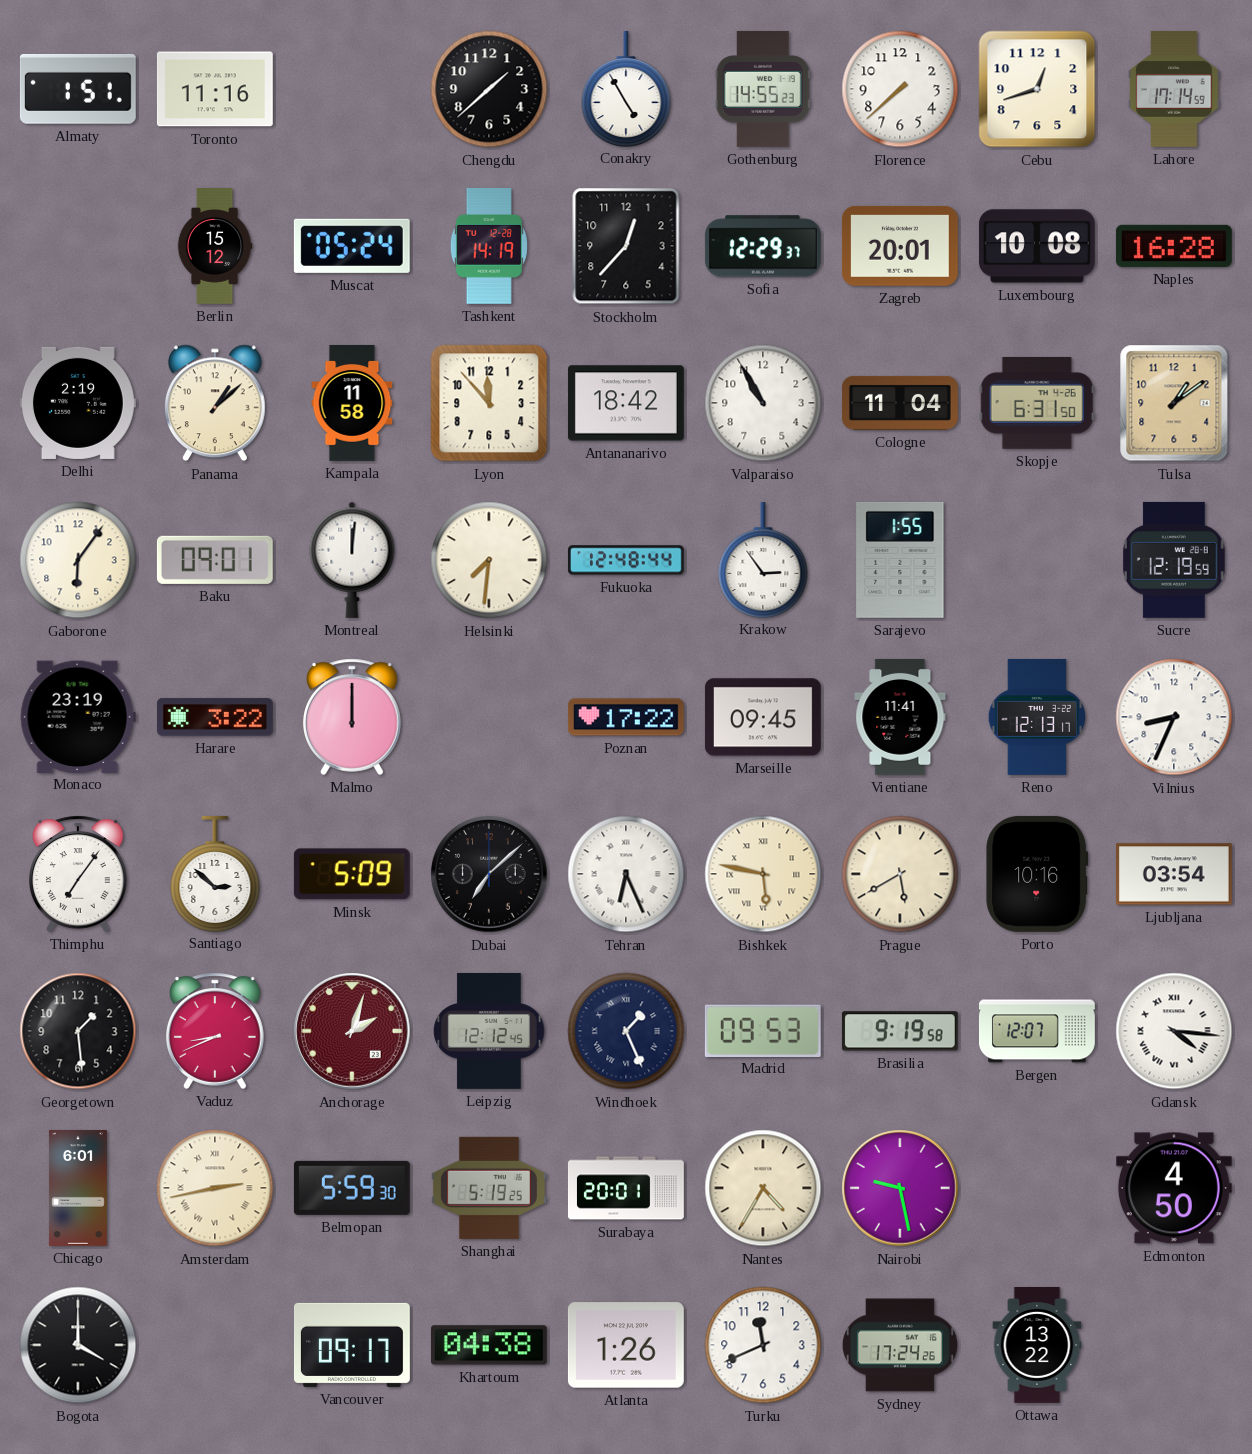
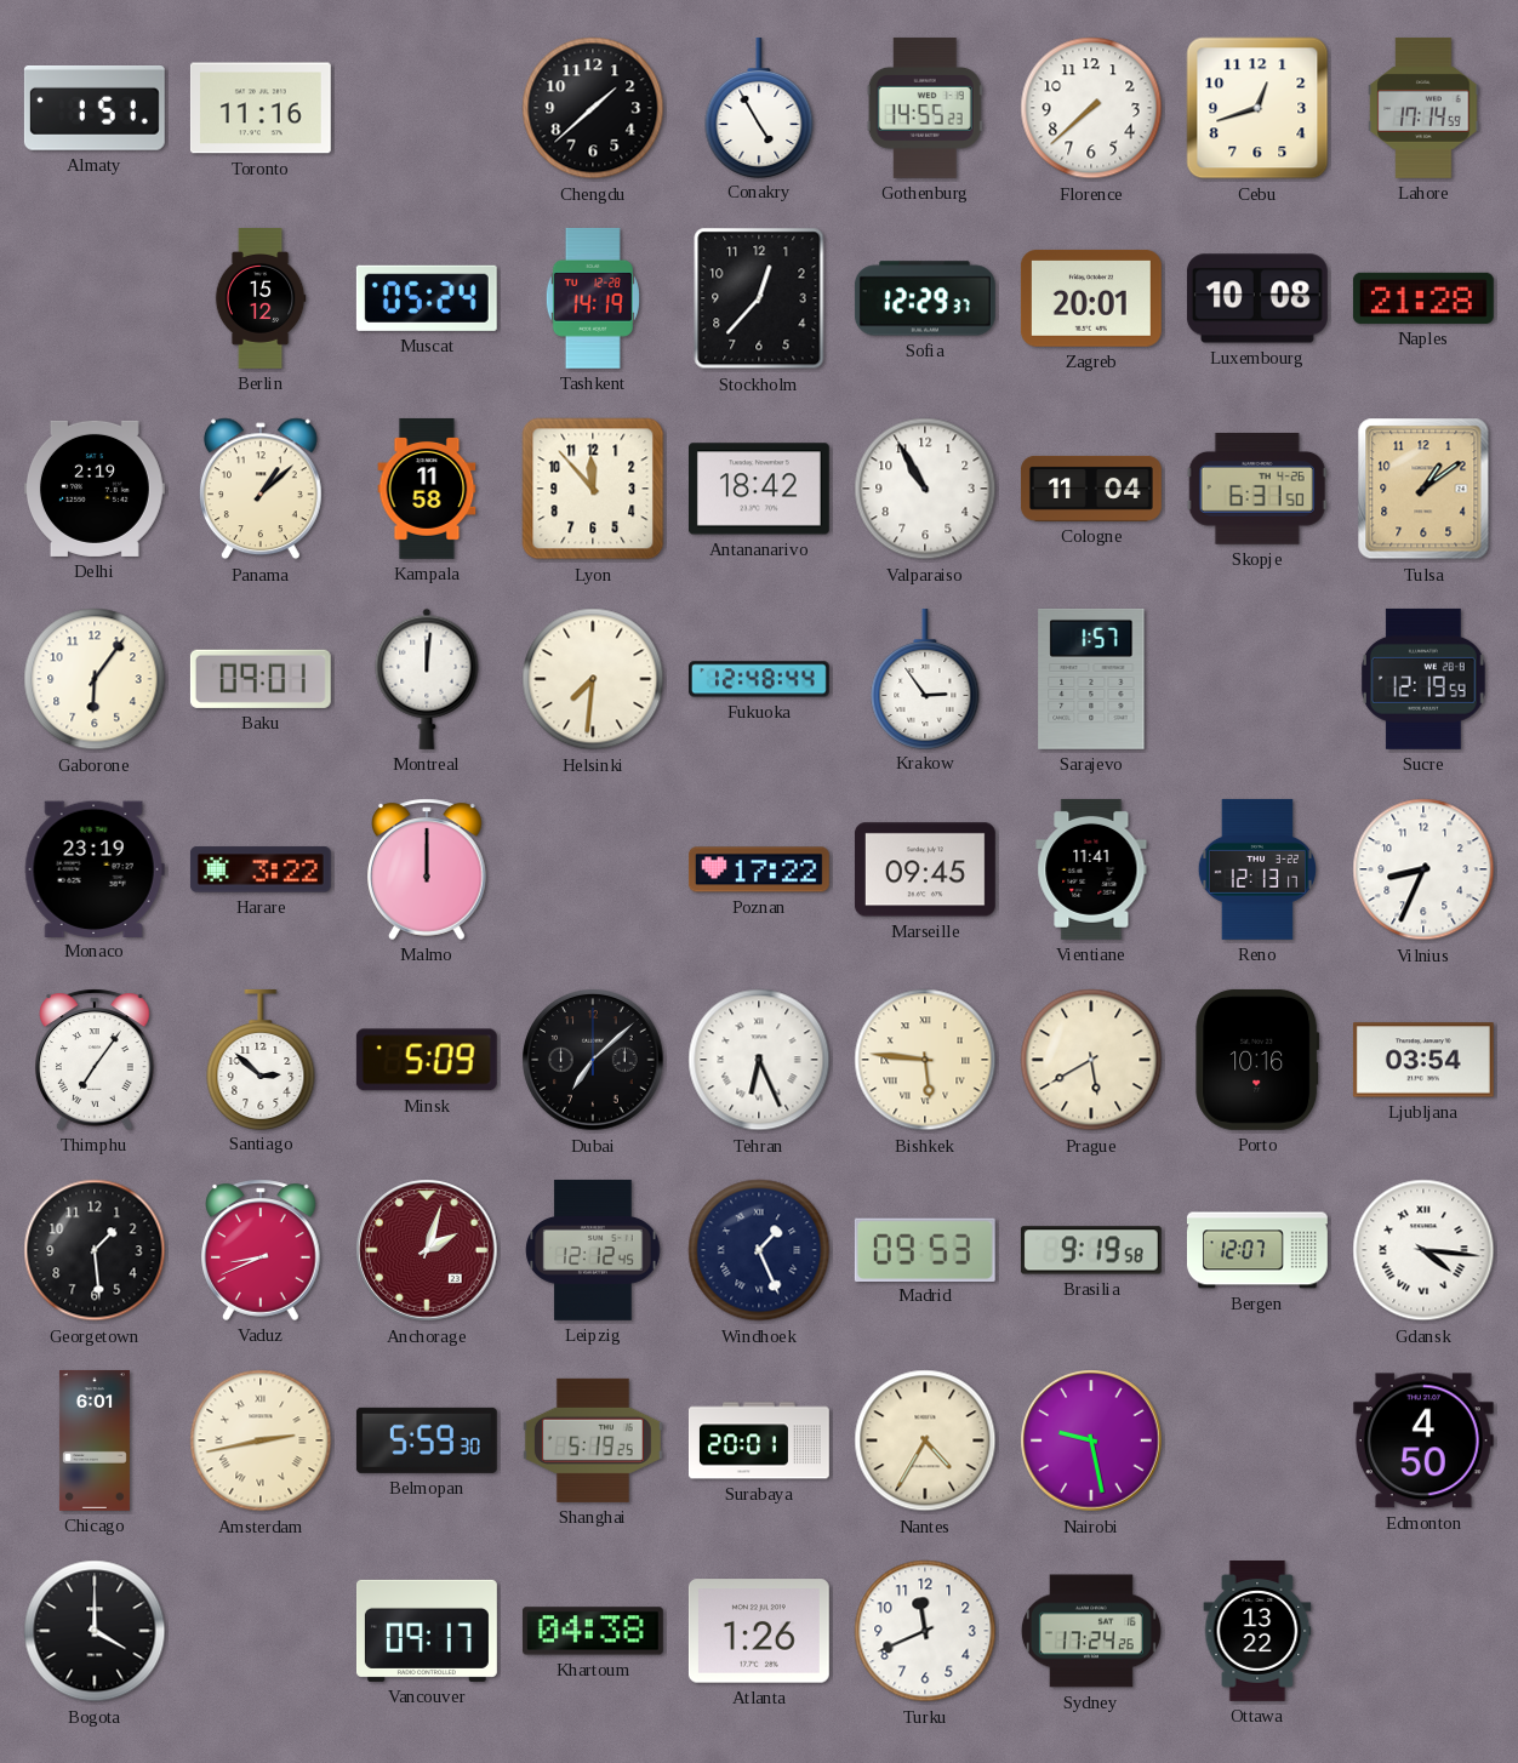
Naples: 16:28 -> 21:28
Sarajevo: 1:55 -> 1:57
Bishkek: 5:47 -> 5:46
